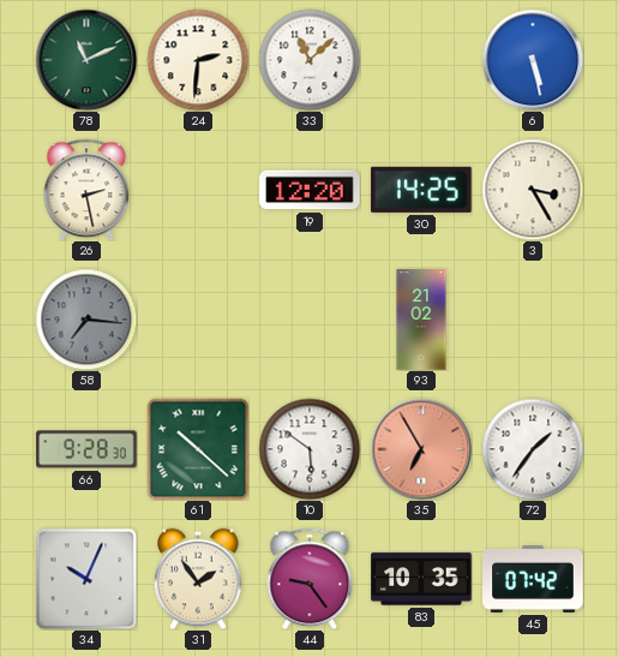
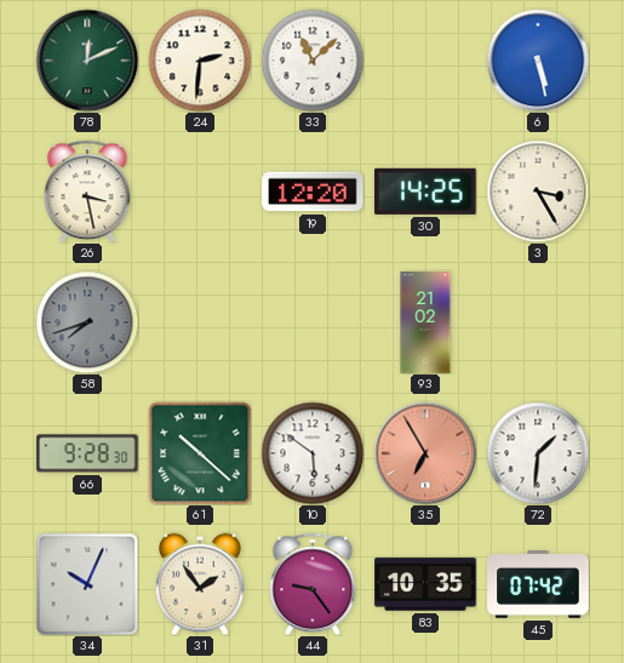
78: 11:11 -> 12:11
26: 2:28 -> 3:28
58: 7:16 -> 7:42
72: 1:36 -> 1:31
